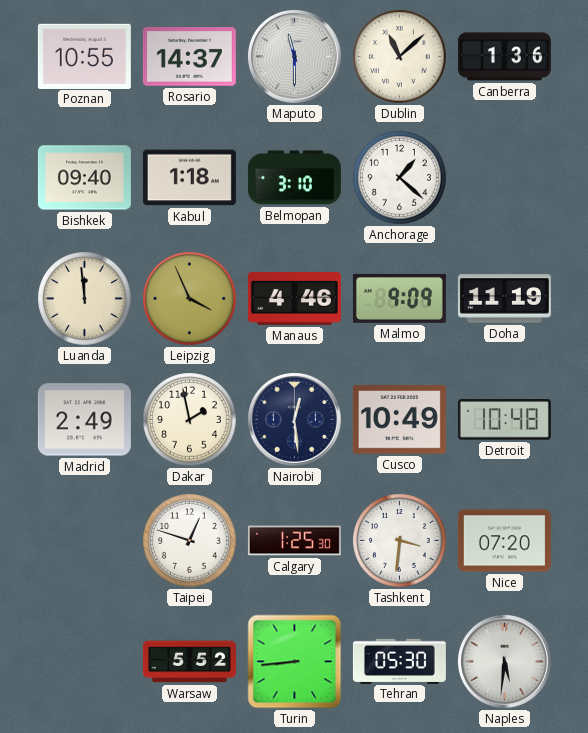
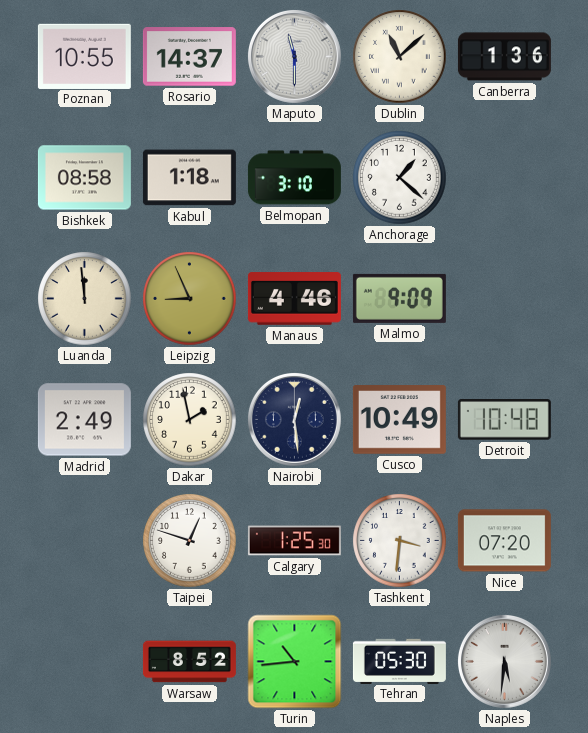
Bishkek: 09:40 -> 08:58
Leipzig: 3:56 -> 8:56
Doha: 11:19 -> none
Warsaw: 5:52 -> 8:52
Turin: 8:44 -> 10:44
